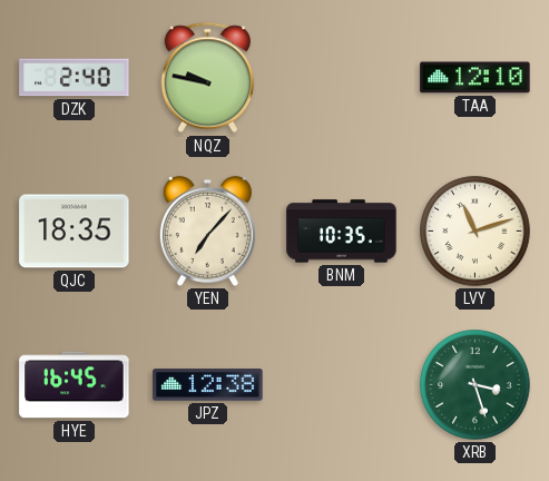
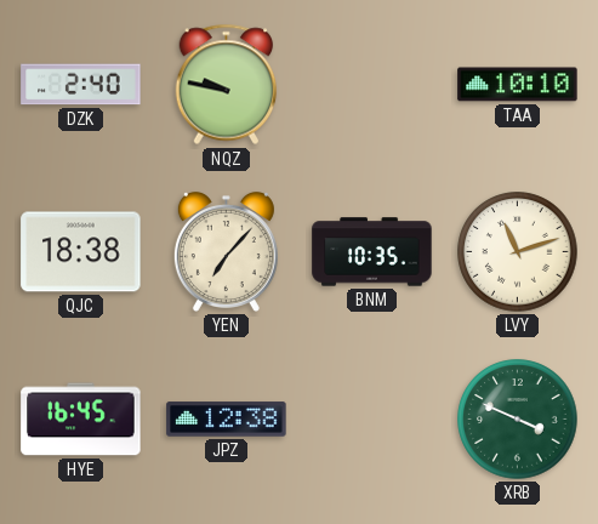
TAA: 12:10 -> 10:10
QJC: 18:35 -> 18:38
XRB: 3:27 -> 3:49
